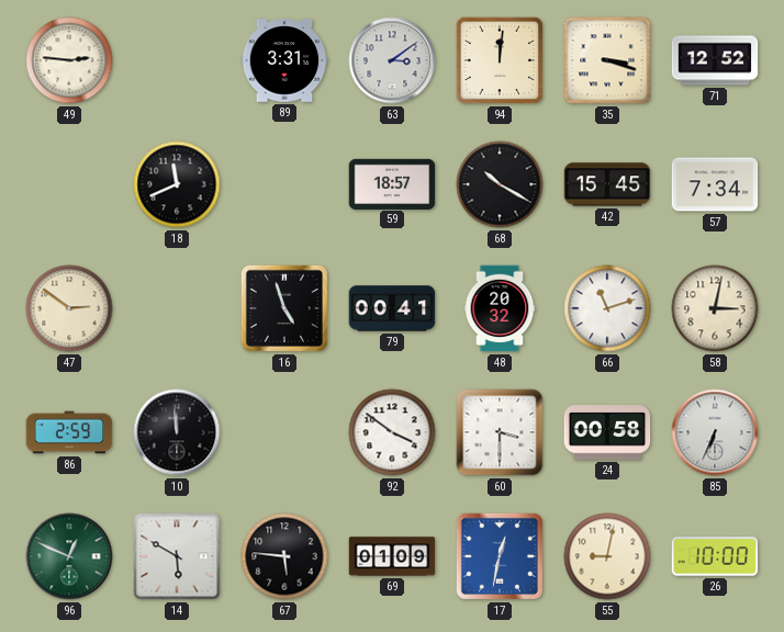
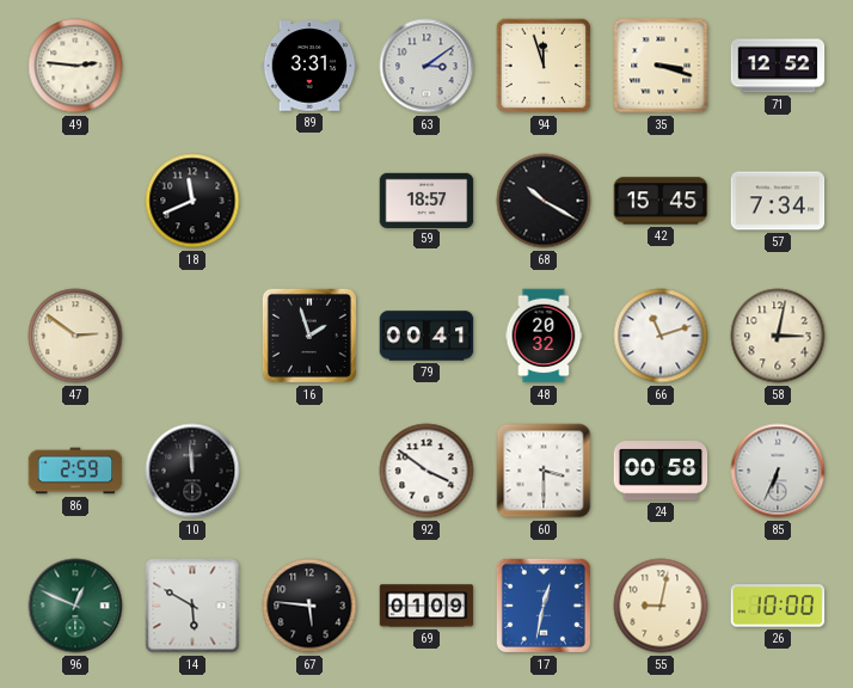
94: 12:01 -> 11:57
16: 4:57 -> 1:57
